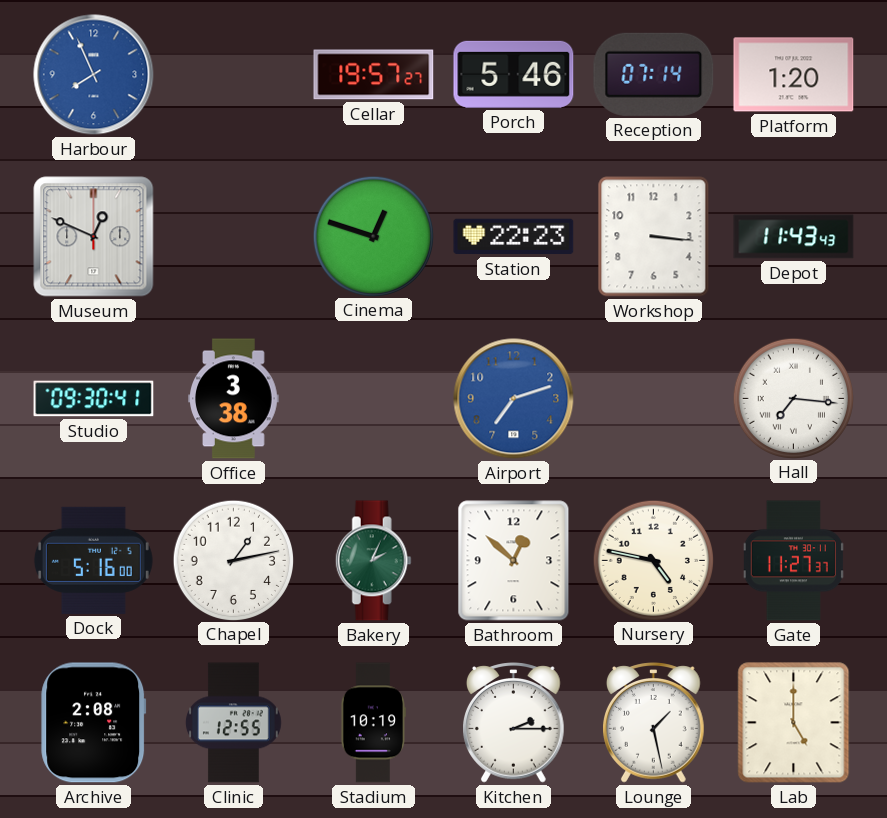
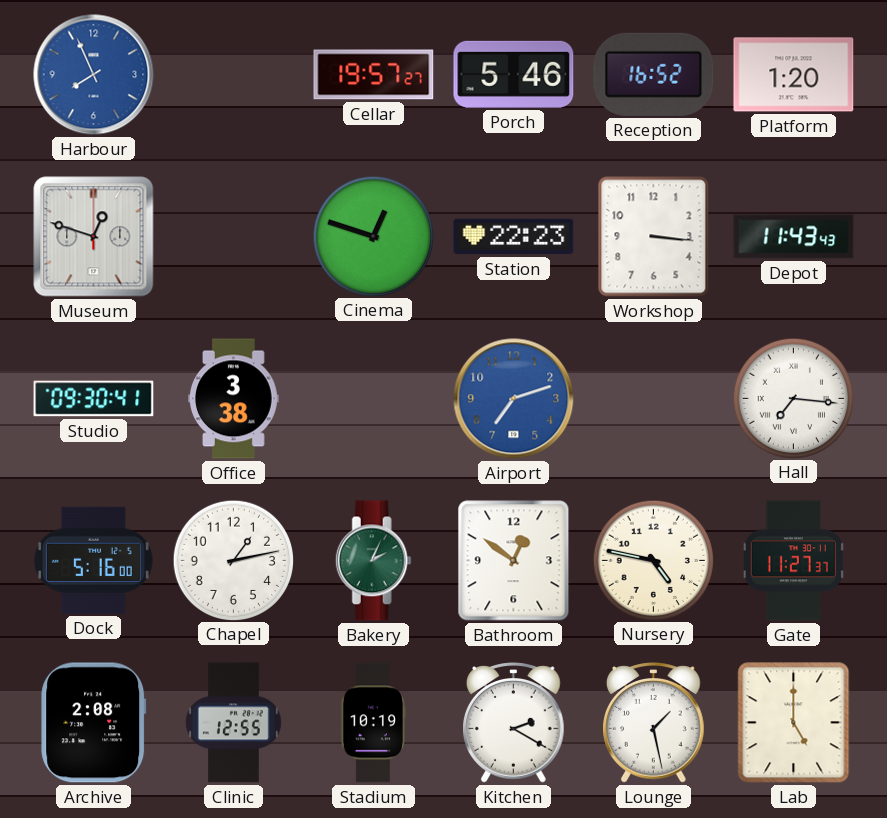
Reception: 07:14 -> 16:52
Museum: 12:49 -> 12:48
Bathroom: 12:52 -> 12:51
Kitchen: 2:15 -> 2:20
